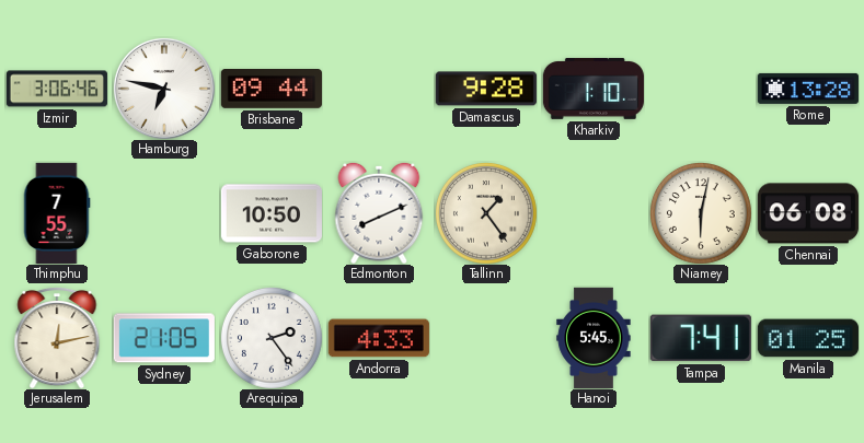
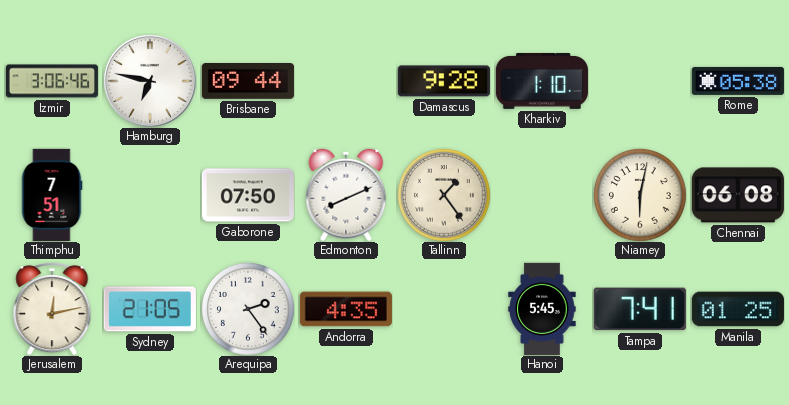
Rome: 13:28 -> 05:38
Thimphu: 7:55 -> 7:51
Gaborone: 10:50 -> 07:50
Andorra: 4:33 -> 4:35
